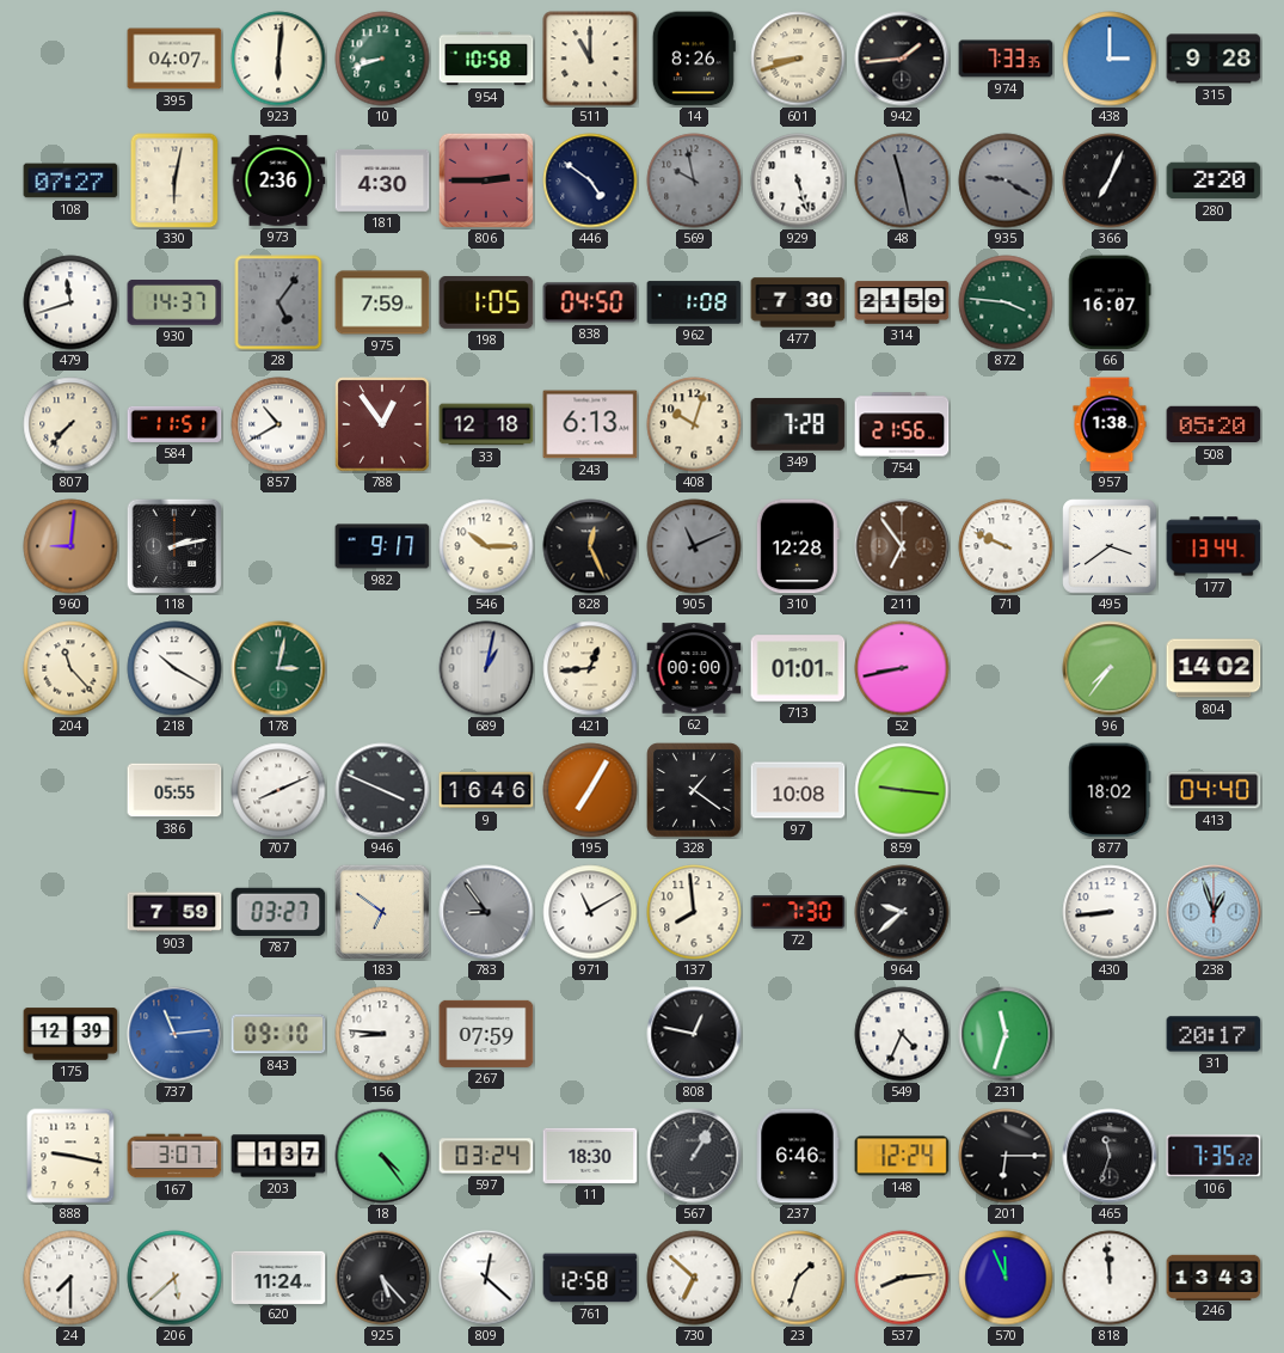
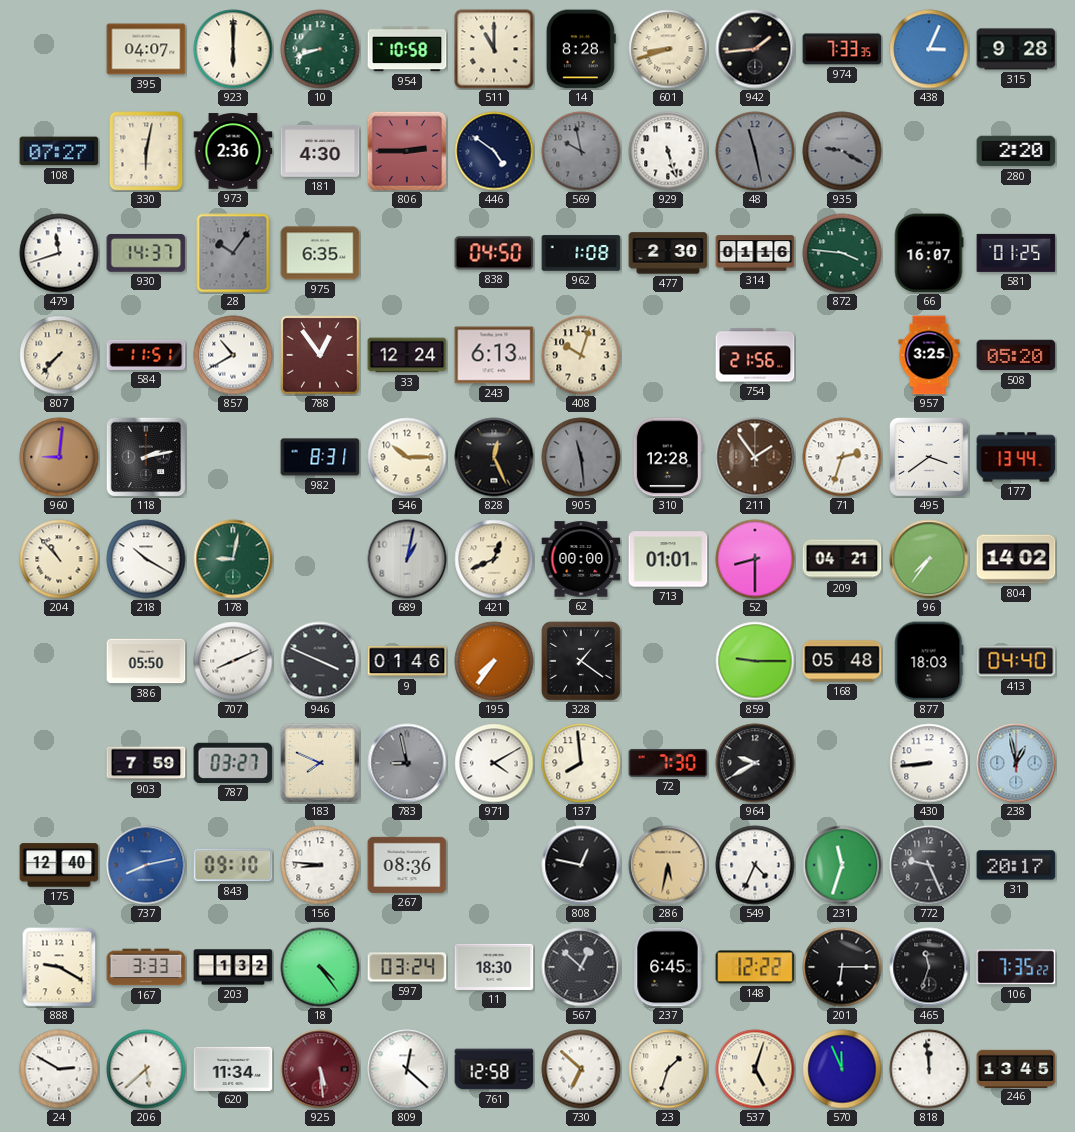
923: 6:01 -> 6:00
14: 8:26 -> 8:28
438: 3:00 -> 3:04
366: 7:04 -> none
28: 5:06 -> 10:06
975: 7:59 -> 6:35
198: 1:05 -> none
477: 7:30 -> 2:30
314: 21:59 -> 01:16
581: none -> 01:25
33: 12:18 -> 12:24
349: 7:28 -> none
957: 1:38 -> 3:25
982: 9:17 -> 8:31
905: 11:11 -> 11:29
211: 6:54 -> 1:54
71: 9:49 -> 2:33
204: 11:23 -> 10:53
178: 3:02 -> 9:02
421: 12:44 -> 12:41
52: 8:43 -> 8:30
209: none -> 04:21
386: 05:55 -> 05:50
9: 16:46 -> 01:46
195: 7:05 -> 7:36
97: 10:08 -> none
859: 9:16 -> 9:15
168: none -> 05:48
877: 18:02 -> 18:03
183: 6:51 -> 7:49
783: 8:54 -> 8:58
971: 11:10 -> 4:10
964: 9:38 -> 9:40
238: 12:57 -> 12:58
175: 12:39 -> 12:40
737: 11:14 -> 8:13
267: 07:59 -> 08:36
286: none -> 5:32
772: none -> 9:26
888: 9:17 -> 9:20
167: 3:07 -> 3:33
203: 1:37 -> 1:32
567: 1:05 -> 12:52
237: 6:46 -> 6:45
148: 12:24 -> 12:22
24: 7:30 -> 2:50
620: 11:24 -> 11:34
925: 5:23 -> 5:29
925 dial: black -> burgundy
537: 8:14 -> 5:03
246: 13:43 -> 13:45
